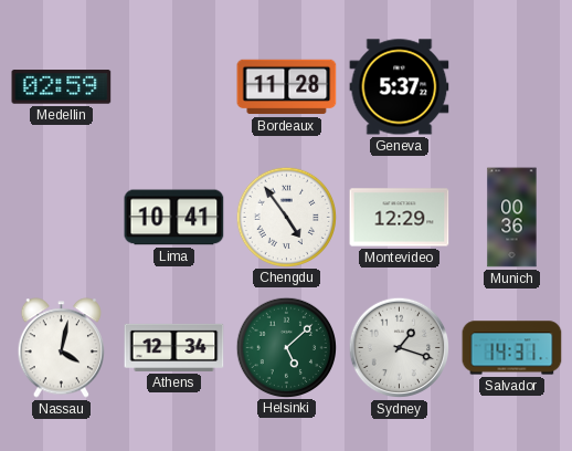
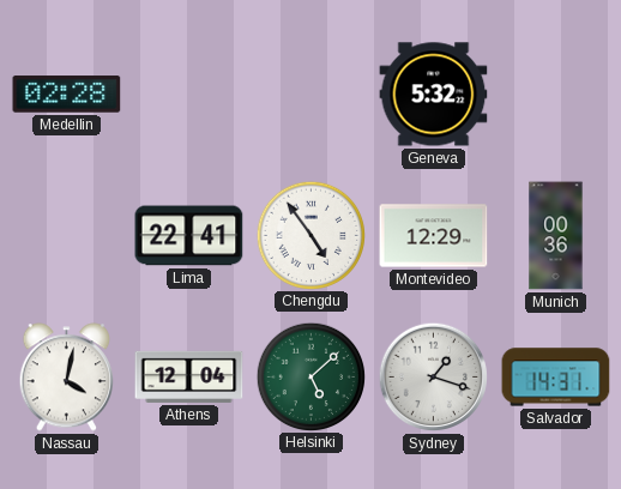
Medellin: 02:59 -> 02:28
Bordeaux: 11:28 -> none
Geneva: 5:37 -> 5:32
Lima: 10:41 -> 22:41
Athens: 12:34 -> 12:04
